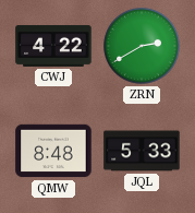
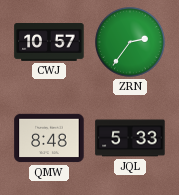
CWJ: 4:22 -> 10:57
ZRN: 2:40 -> 2:36
